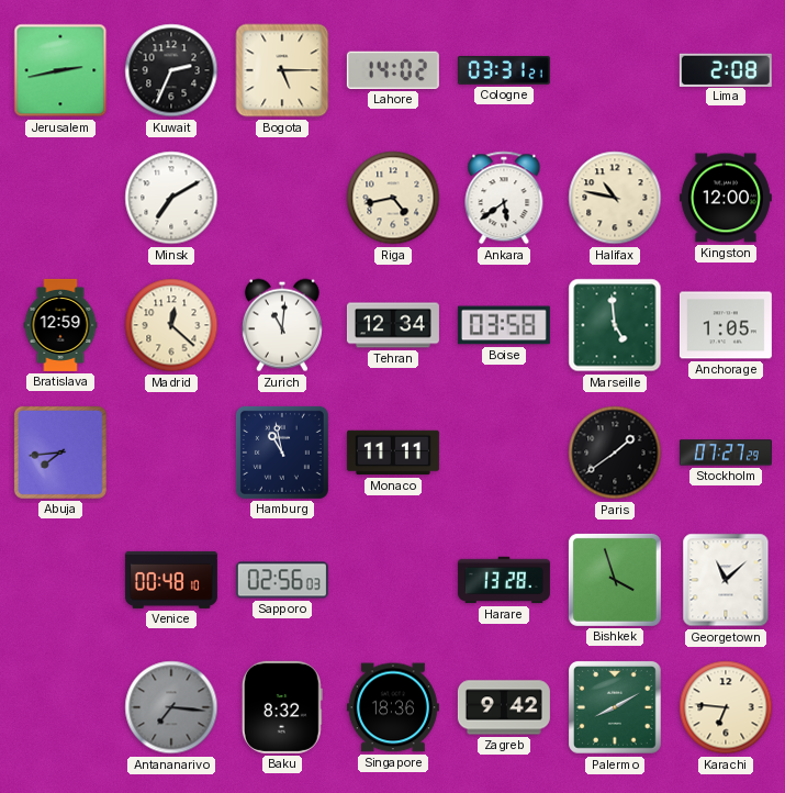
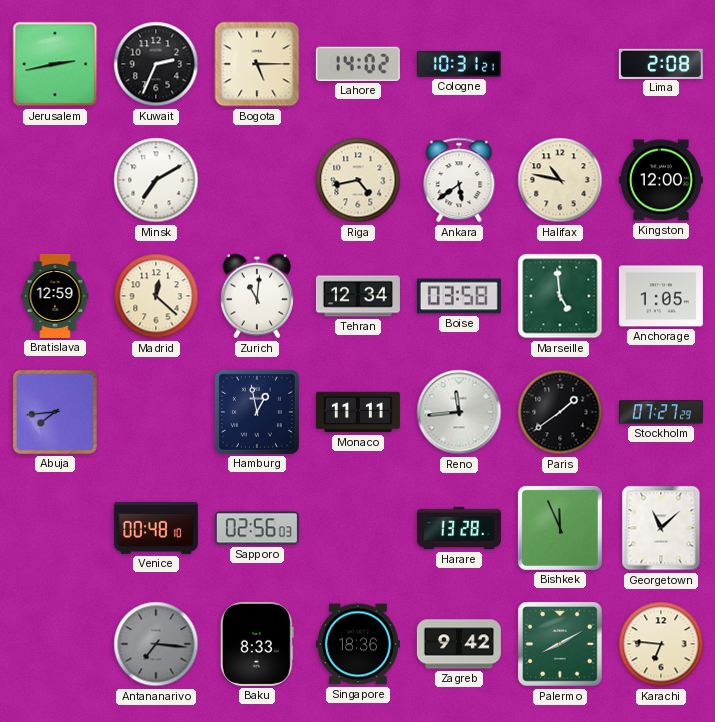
Cologne: 03:31 -> 10:31
Hamburg: 10:58 -> 12:58
Reno: none -> 11:44
Bishkek: 3:57 -> 11:56
Baku: 8:32 -> 8:33
